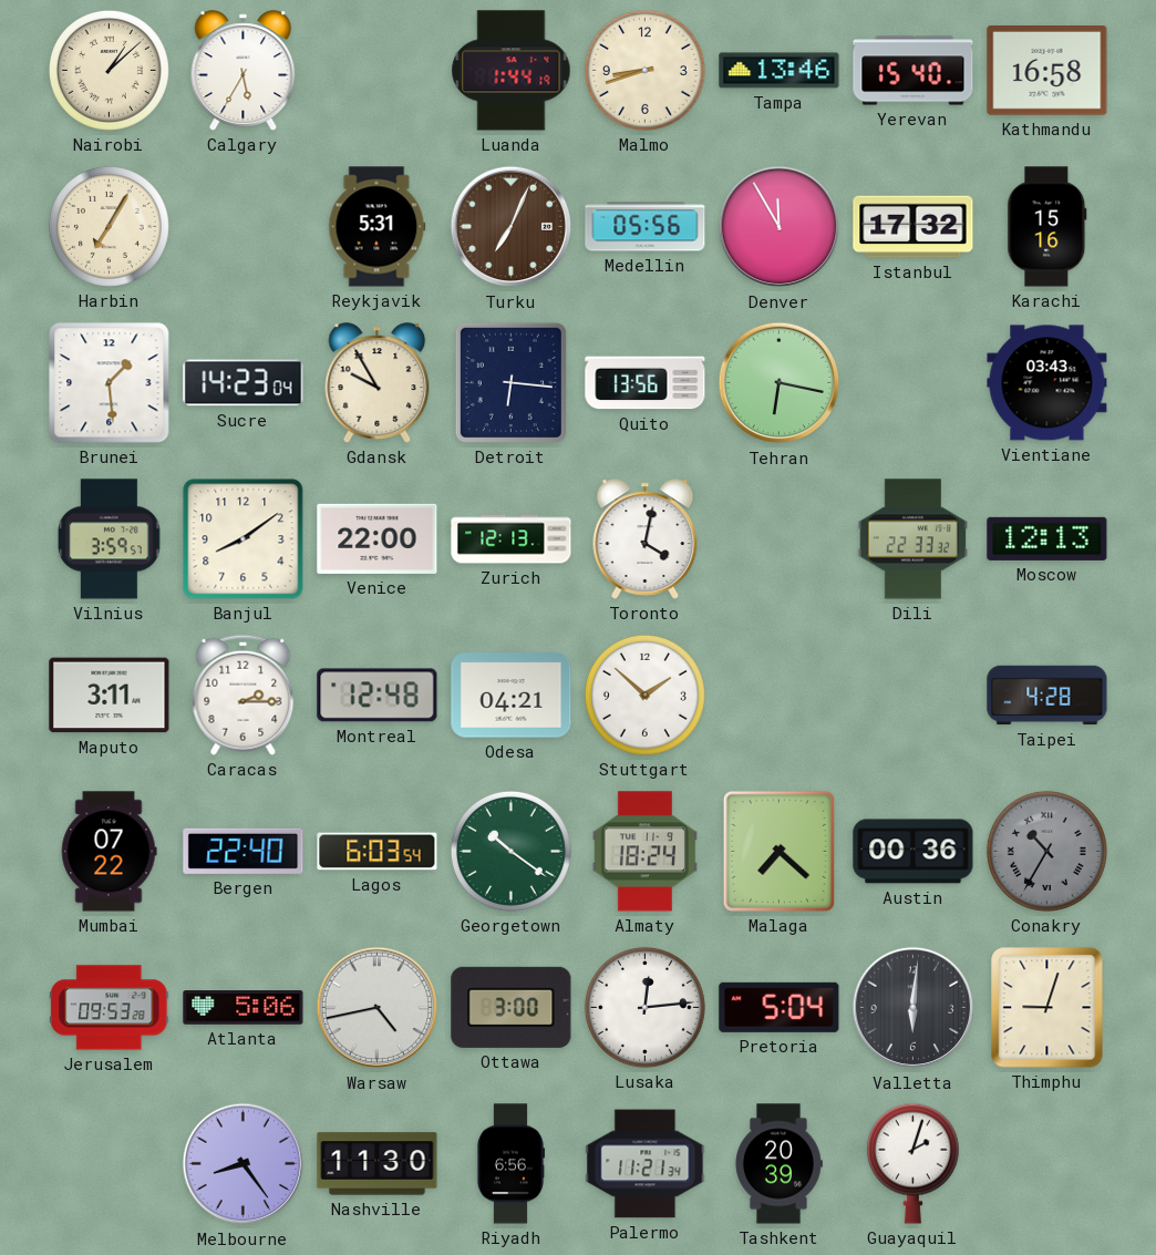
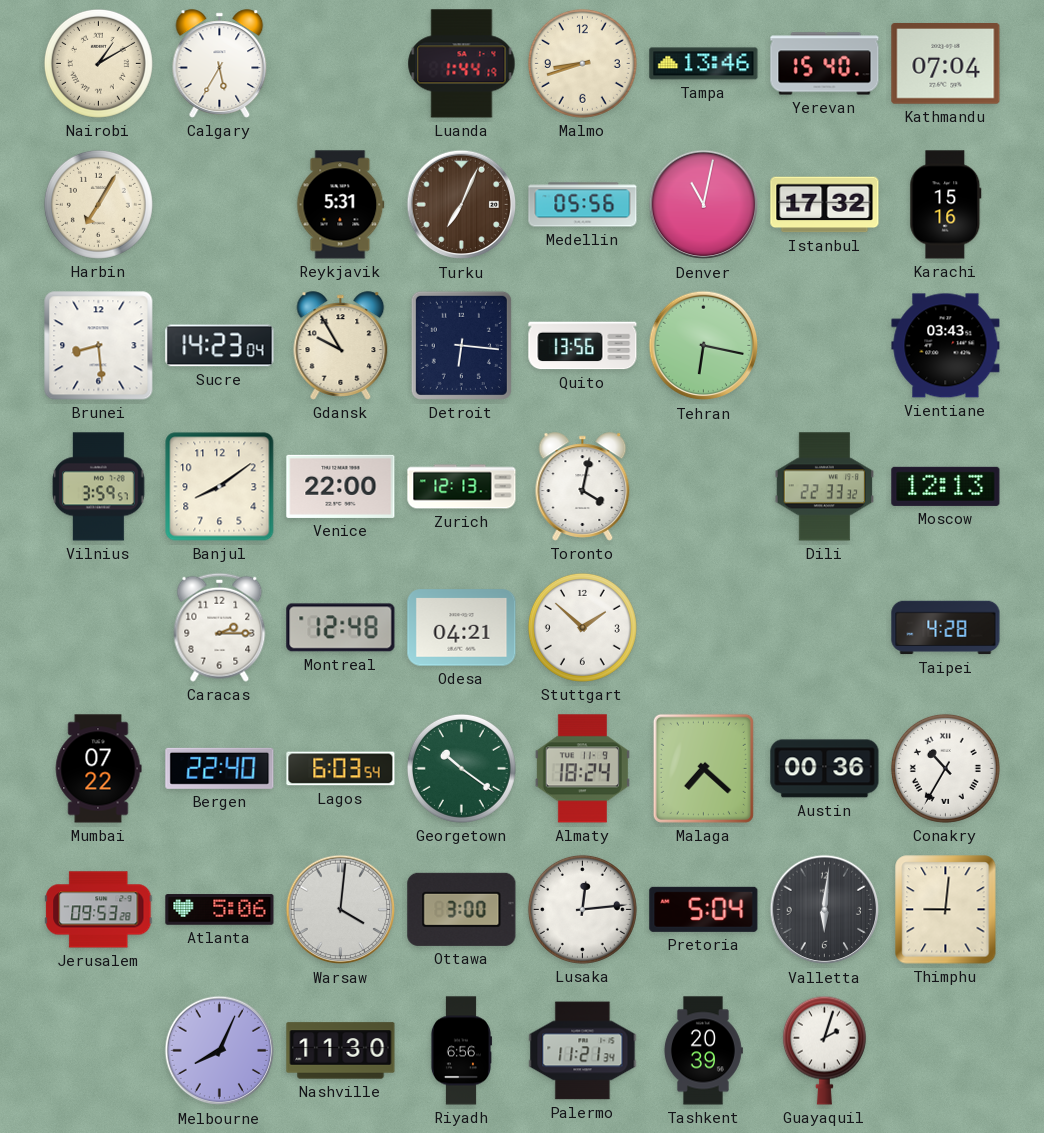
Nairobi: 1:08 -> 1:10
Kathmandu: 16:58 -> 07:04
Denver: 11:55 -> 11:02
Brunei: 1:29 -> 8:29
Maputo: 3:11 -> none
Conakry dial: grey -> white
Warsaw: 4:43 -> 4:01
Thimphu: 9:03 -> 9:01
Melbourne: 8:24 -> 8:04
